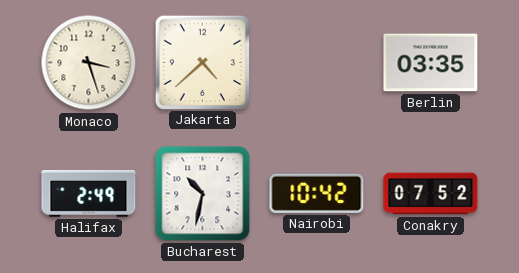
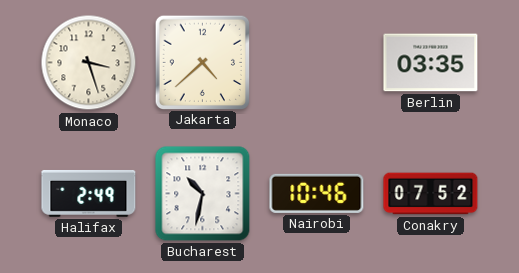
Nairobi: 10:42 -> 10:46
